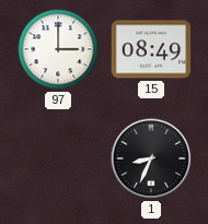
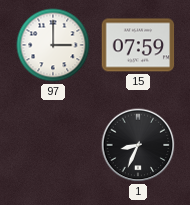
15: 08:49 -> 07:59
